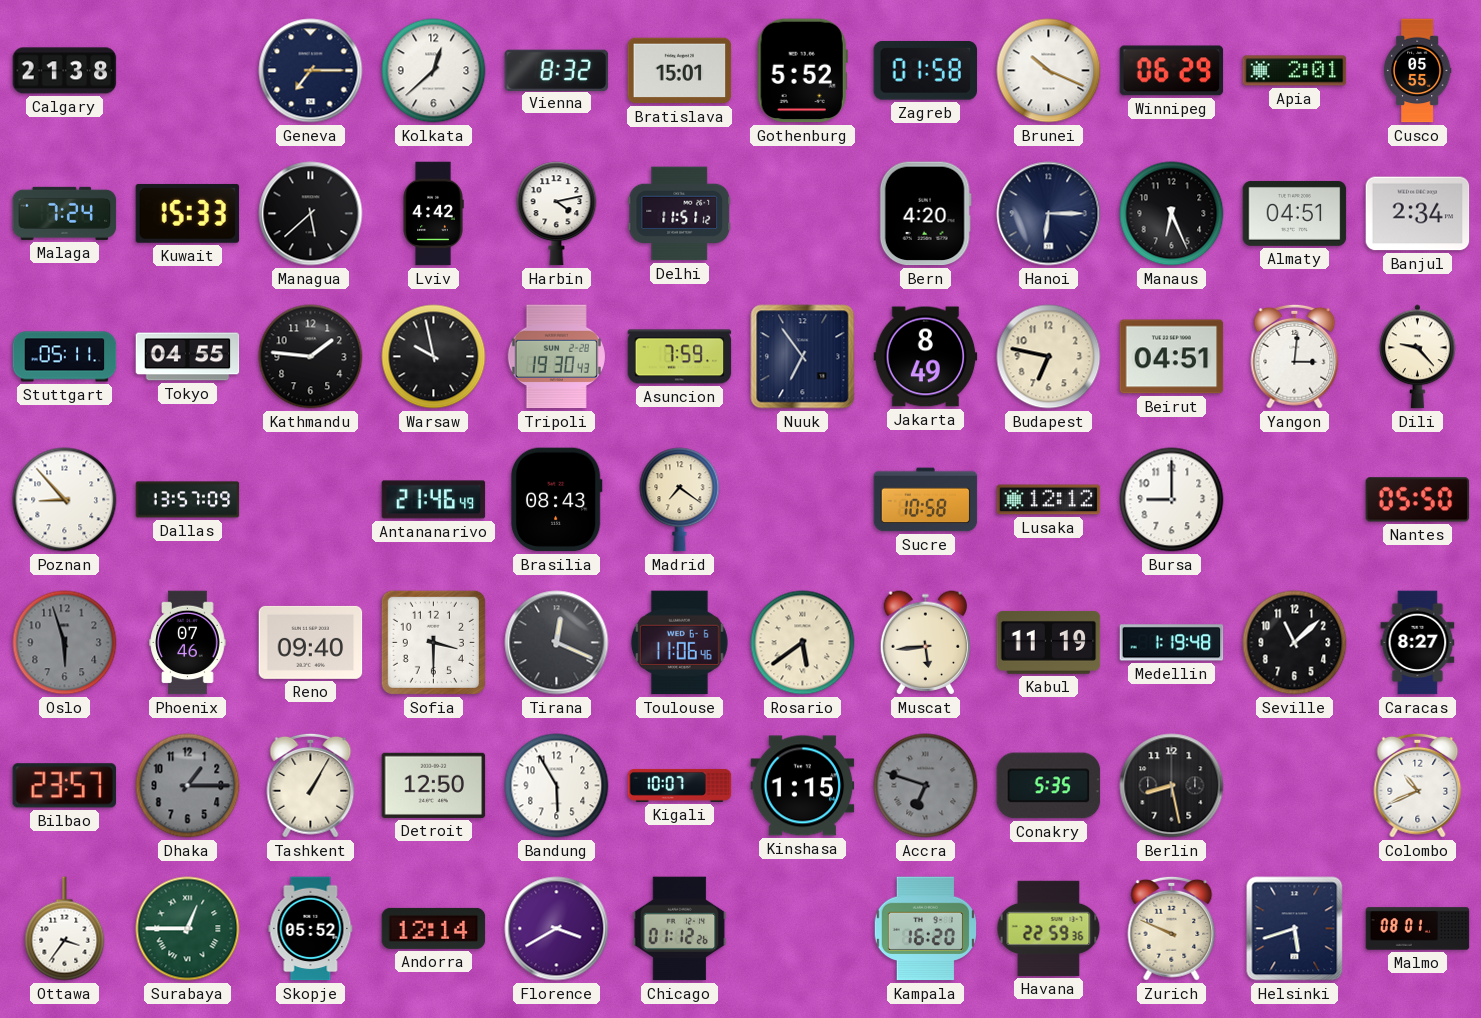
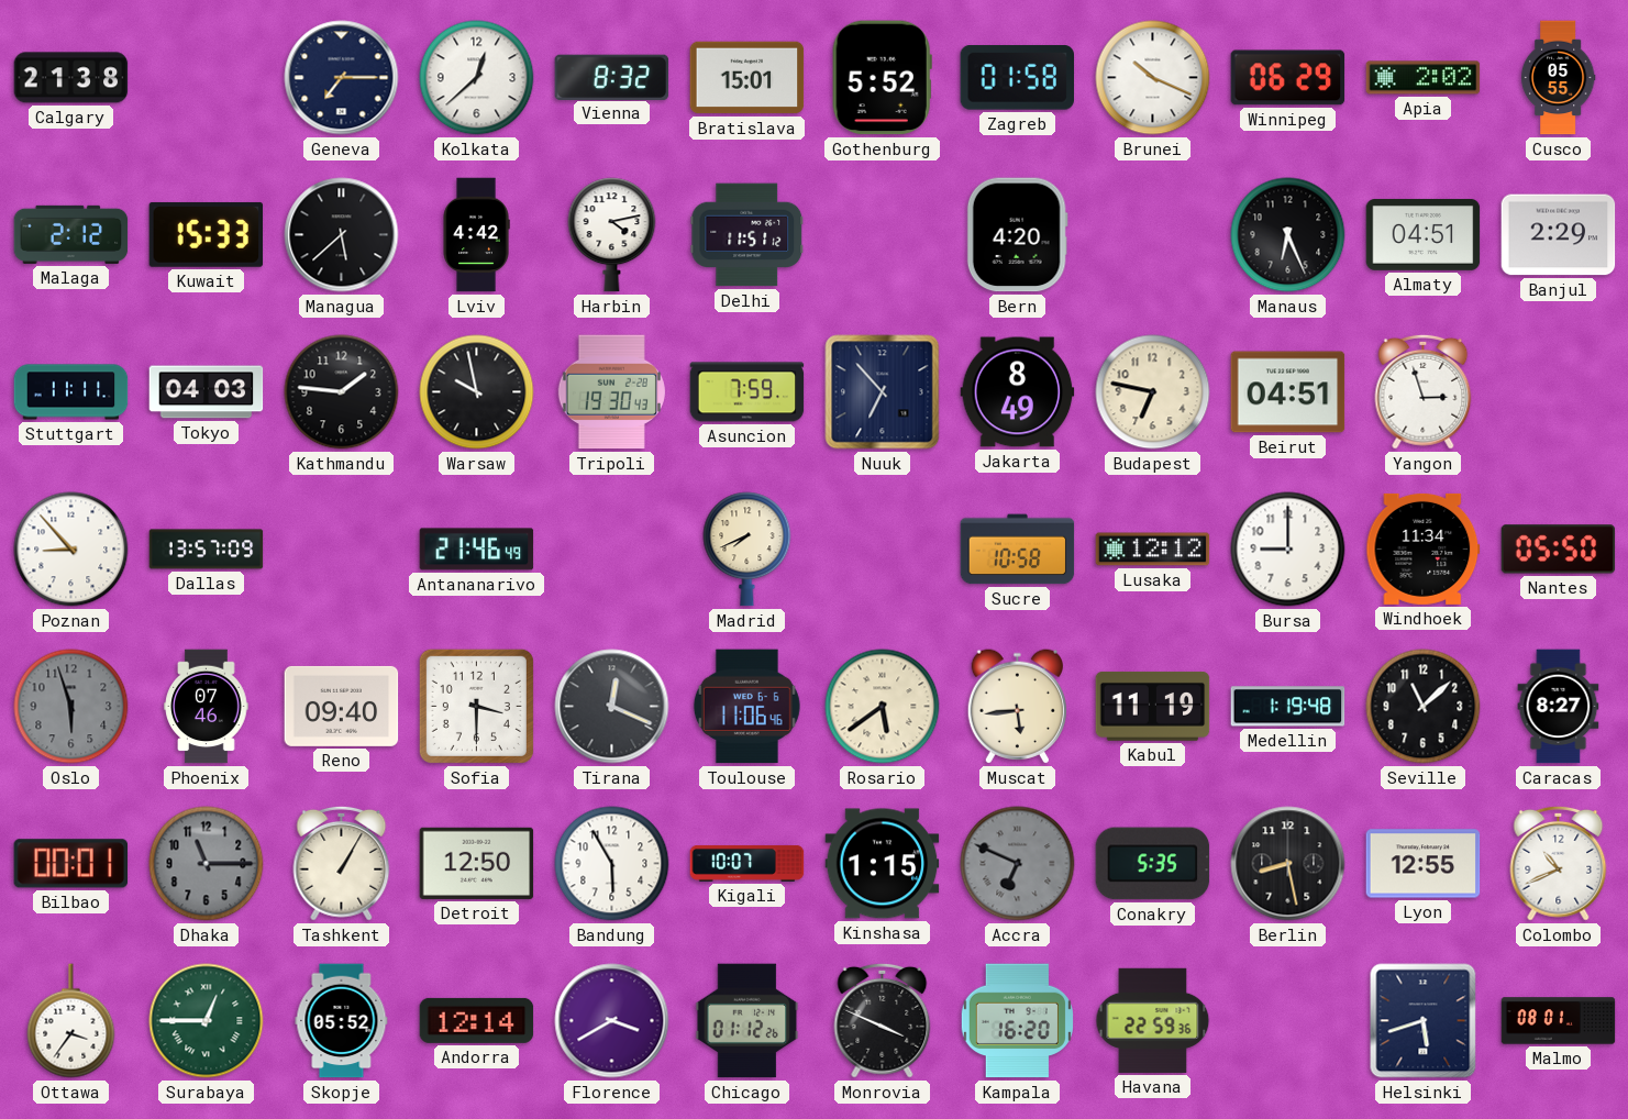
Apia: 2:01 -> 2:02
Malaga: 7:24 -> 2:12
Hanoi: 6:15 -> none
Banjul: 2:34 -> 2:29
Stuttgart: 05:11 -> 11:11
Tokyo: 04:55 -> 04:03
Nuuk: 6:54 -> 6:53
Yangon: 3:01 -> 2:57
Dili: 9:23 -> none
Brasilia: 08:43 -> none
Madrid: 7:21 -> 7:41
Windhoek: none -> 11:34
Bilbao: 23:57 -> 00:01
Dhaka: 1:15 -> 11:15
Accra: 6:48 -> 6:49
Lyon: none -> 12:55
Monrovia: none -> 3:49
Zurich: 9:49 -> none
